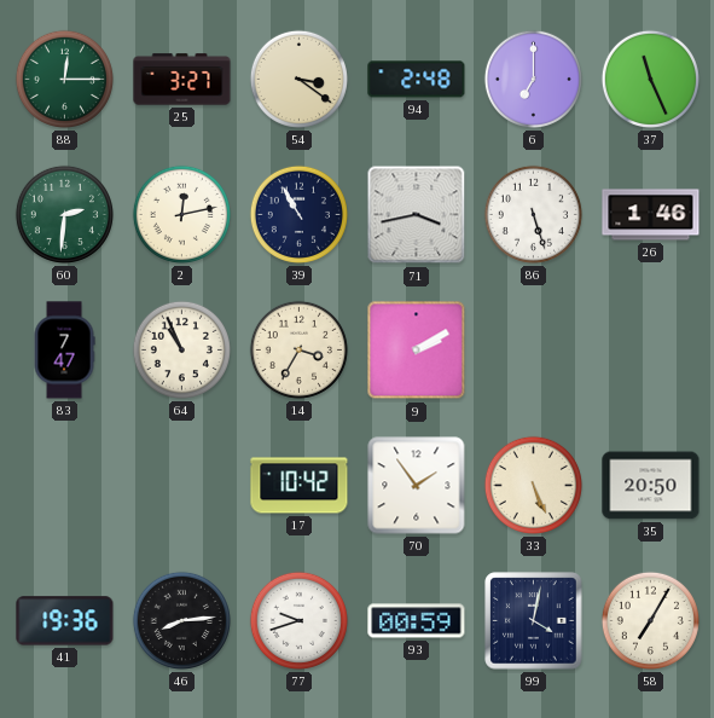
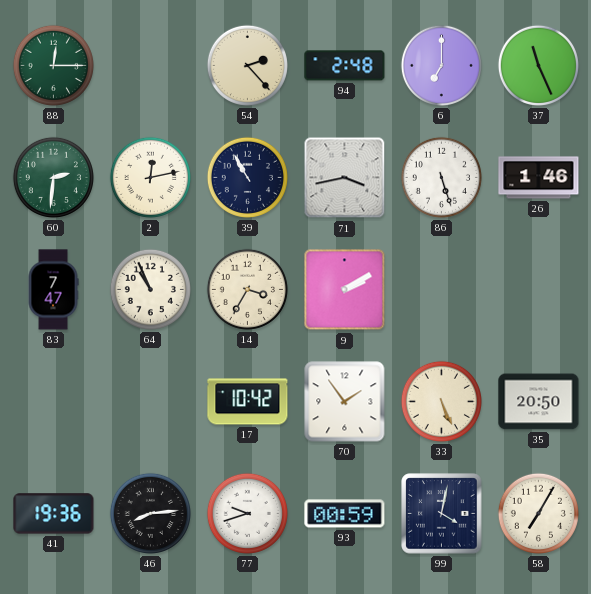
25: 3:27 -> none
54: 3:21 -> 2:23
